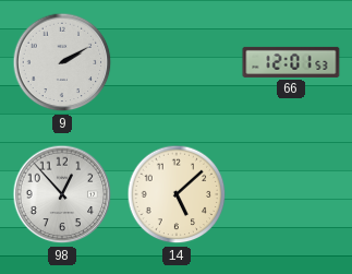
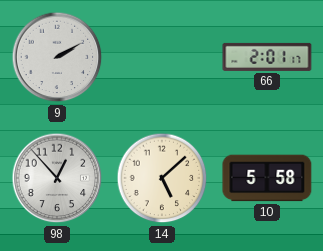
66: 12:01 -> 2:01
10: none -> 5:58
